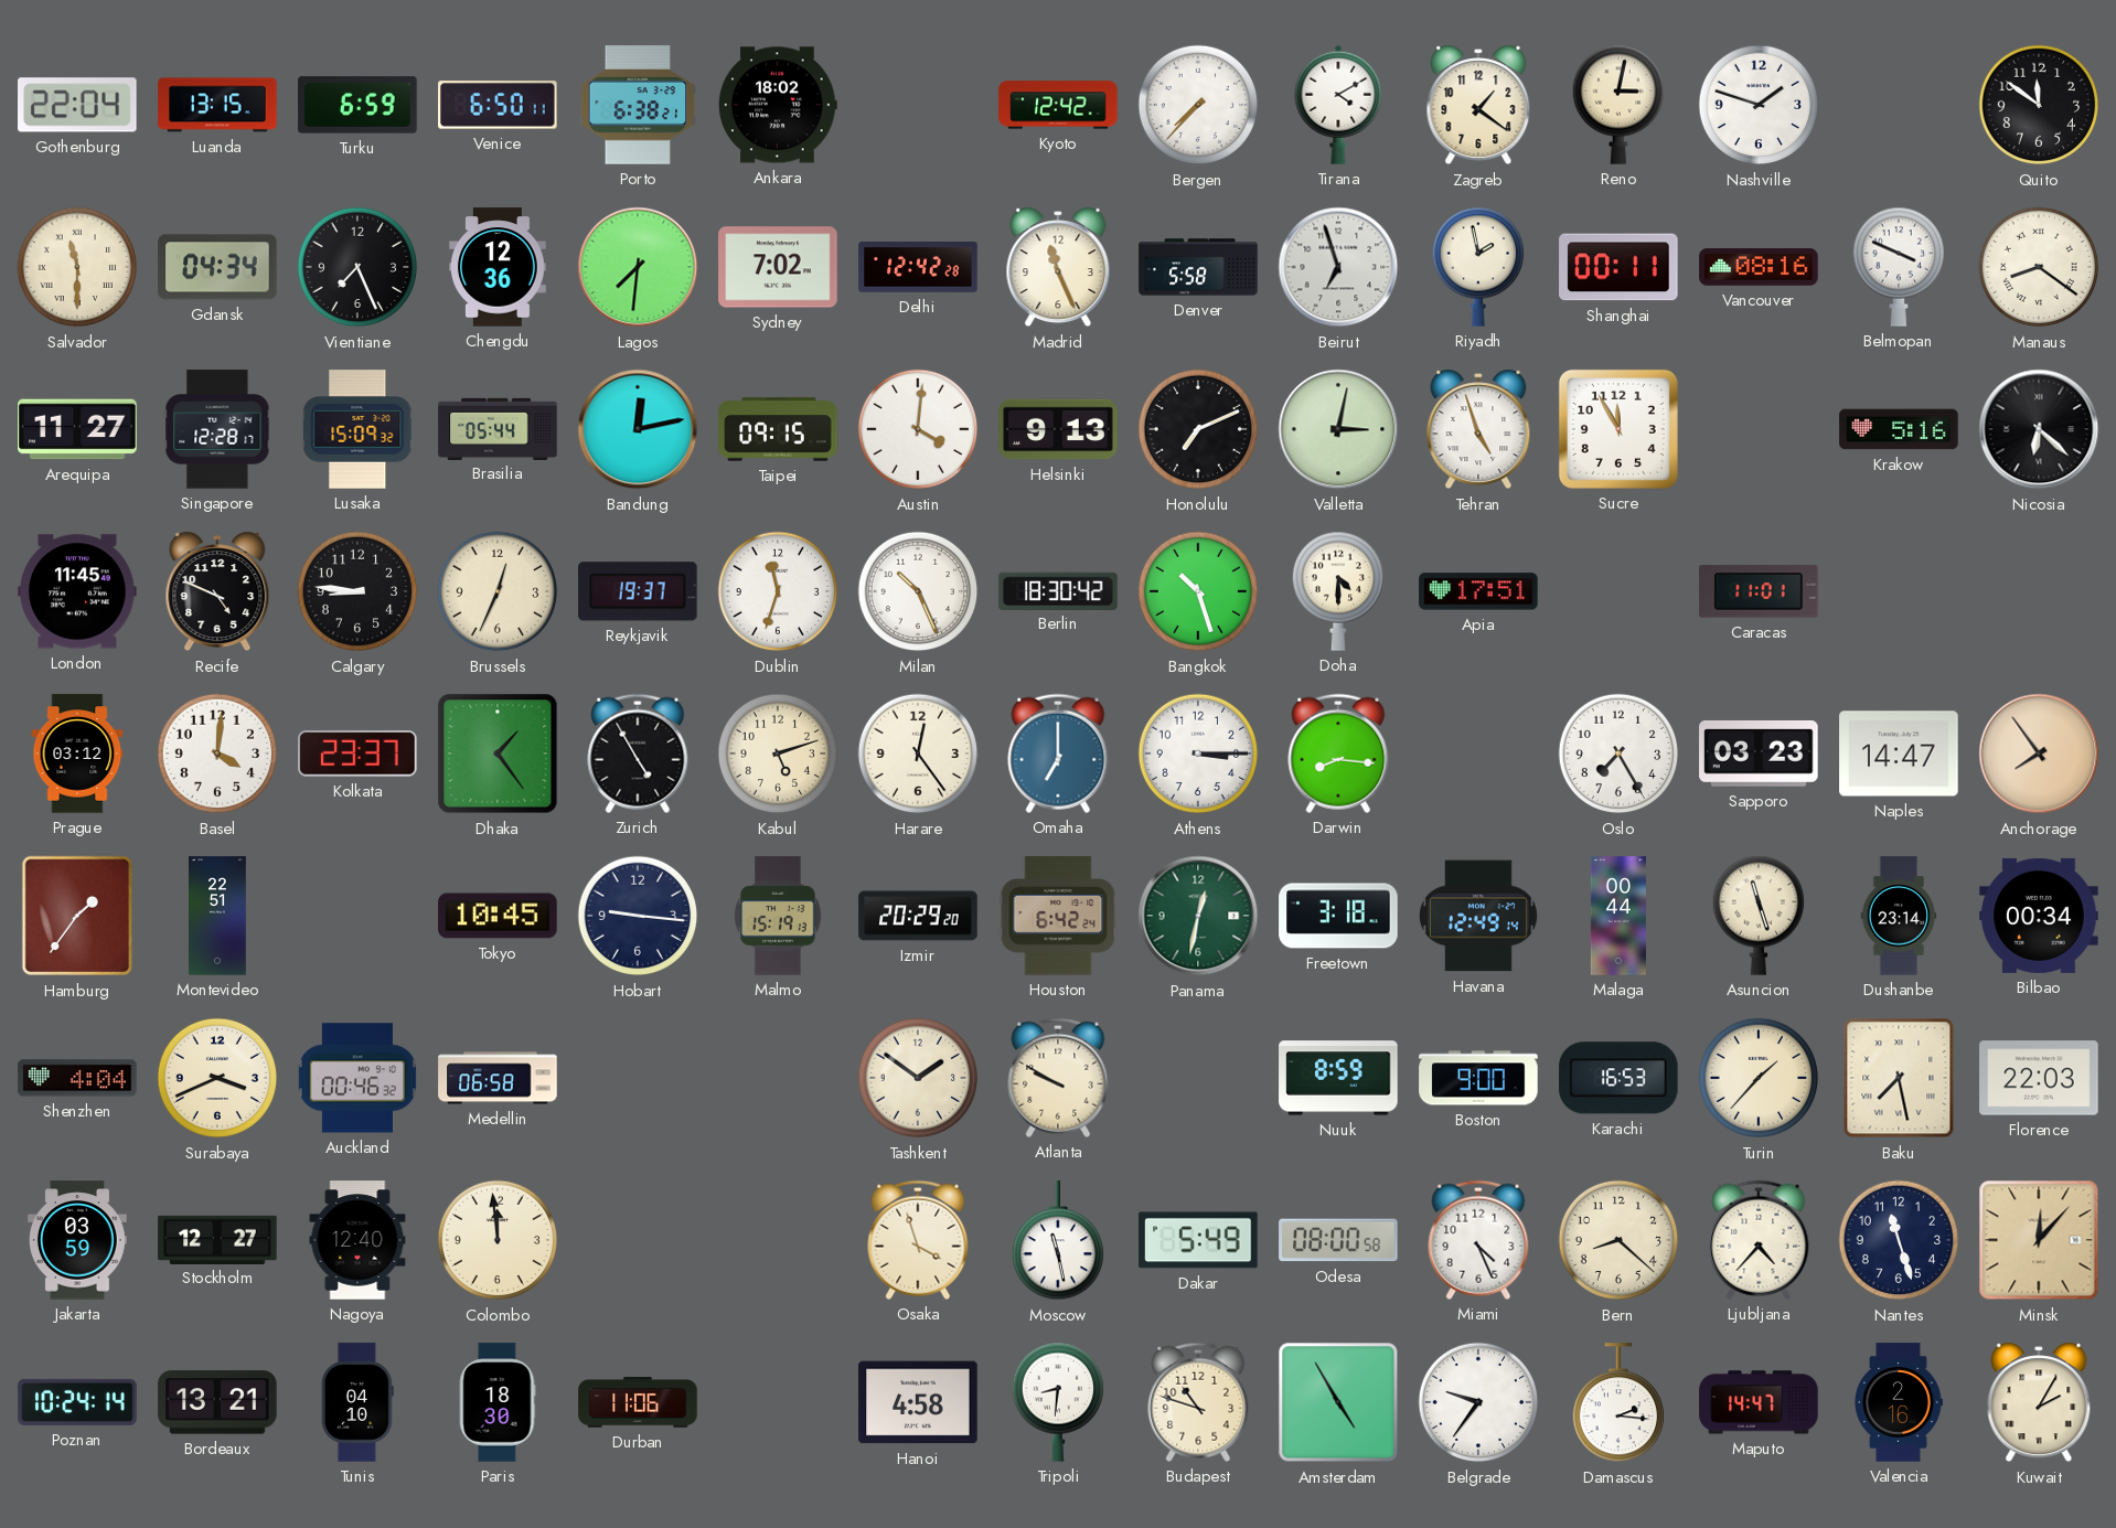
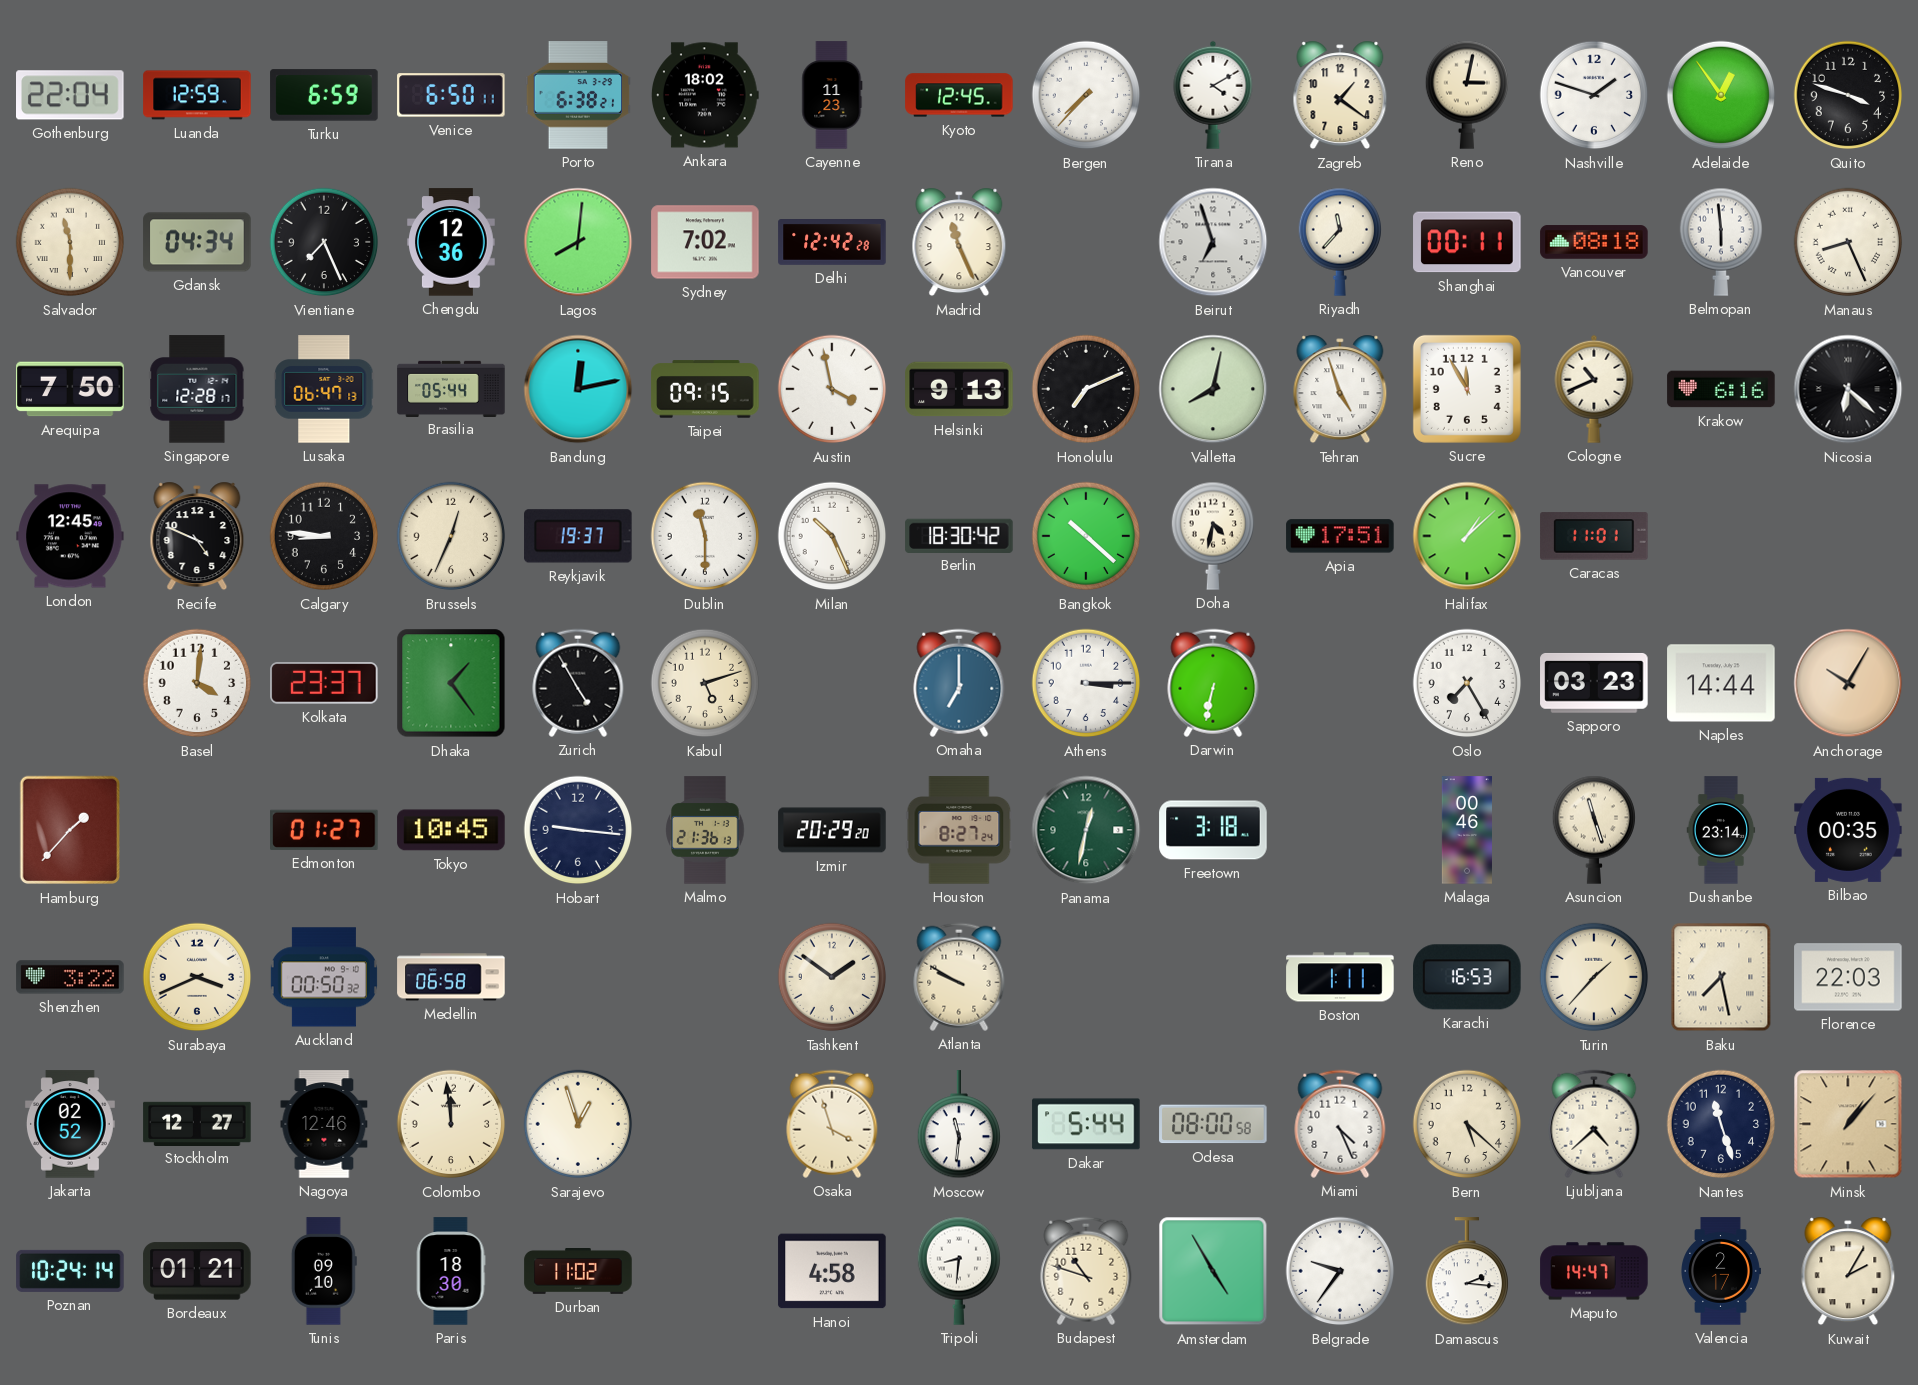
Luanda: 13:15 -> 12:59
Cayenne: none -> 11:23
Kyoto: 12:42 -> 12:45
Adelaide: none -> 12:54
Quito: 11:51 -> 3:48
Lagos: 7:31 -> 8:01
Denver: 5:58 -> none
Riyadh: 1:58 -> 11:37
Vancouver: 08:16 -> 08:18
Belmopan: 3:49 -> 5:59
Manaus: 8:21 -> 8:26
Arequipa: 11:27 -> 7:50
Lusaka: 15:09 -> 06:47
Austin: 4:01 -> 3:58
Valletta: 3:02 -> 8:02
Cologne: none -> 10:41
Krakow: 5:16 -> 6:16
London: 11:45 -> 12:45
Dublin: 11:33 -> 11:30
Bangkok: 10:27 -> 10:22
Doha: 4:30 -> 4:32
Halifax: none -> 1:08
Prague: 03:12 -> none
Harare: 12:24 -> none
Darwin: 8:16 -> 6:32
Naples: 14:47 -> 14:44
Anchorage: 7:54 -> 10:05
Hamburg: 1:36 -> 1:37
Montevideo: 22:51 -> none
Edmonton: none -> 01:27
Malmo: 15:19 -> 21:36
Houston: 6:42 -> 8:27
Havana: 12:49 -> none
Malaga: 00:44 -> 00:46
Bilbao: 00:34 -> 00:35
Shenzhen: 4:04 -> 3:22
Auckland: 00:46 -> 00:50
Nuuk: 8:59 -> none
Boston: 9:00 -> 1:11
Jakarta: 03:59 -> 02:52
Nagoya: 12:40 -> 12:46
Sarajevo: none -> 12:57
Moscow: 11:28 -> 11:31
Dakar: 5:49 -> 5:44
Bern: 8:22 -> 5:22
Ljubljana: 4:37 -> 4:38
Minsk: 12:07 -> 1:07
Bordeaux: 13:21 -> 01:21
Tunis: 04:10 -> 09:10
Durban: 11:06 -> 11:02
Valencia: 2:16 -> 2:17
